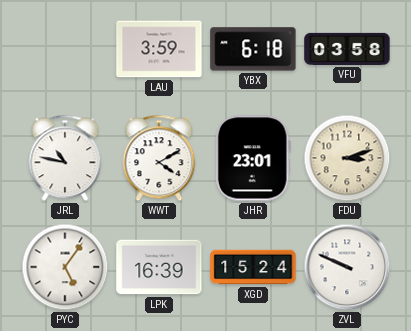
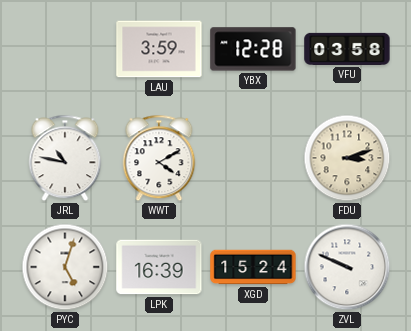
YBX: 6:18 -> 12:28
JHR: 23:01 -> none
PYC: 5:06 -> 5:03
